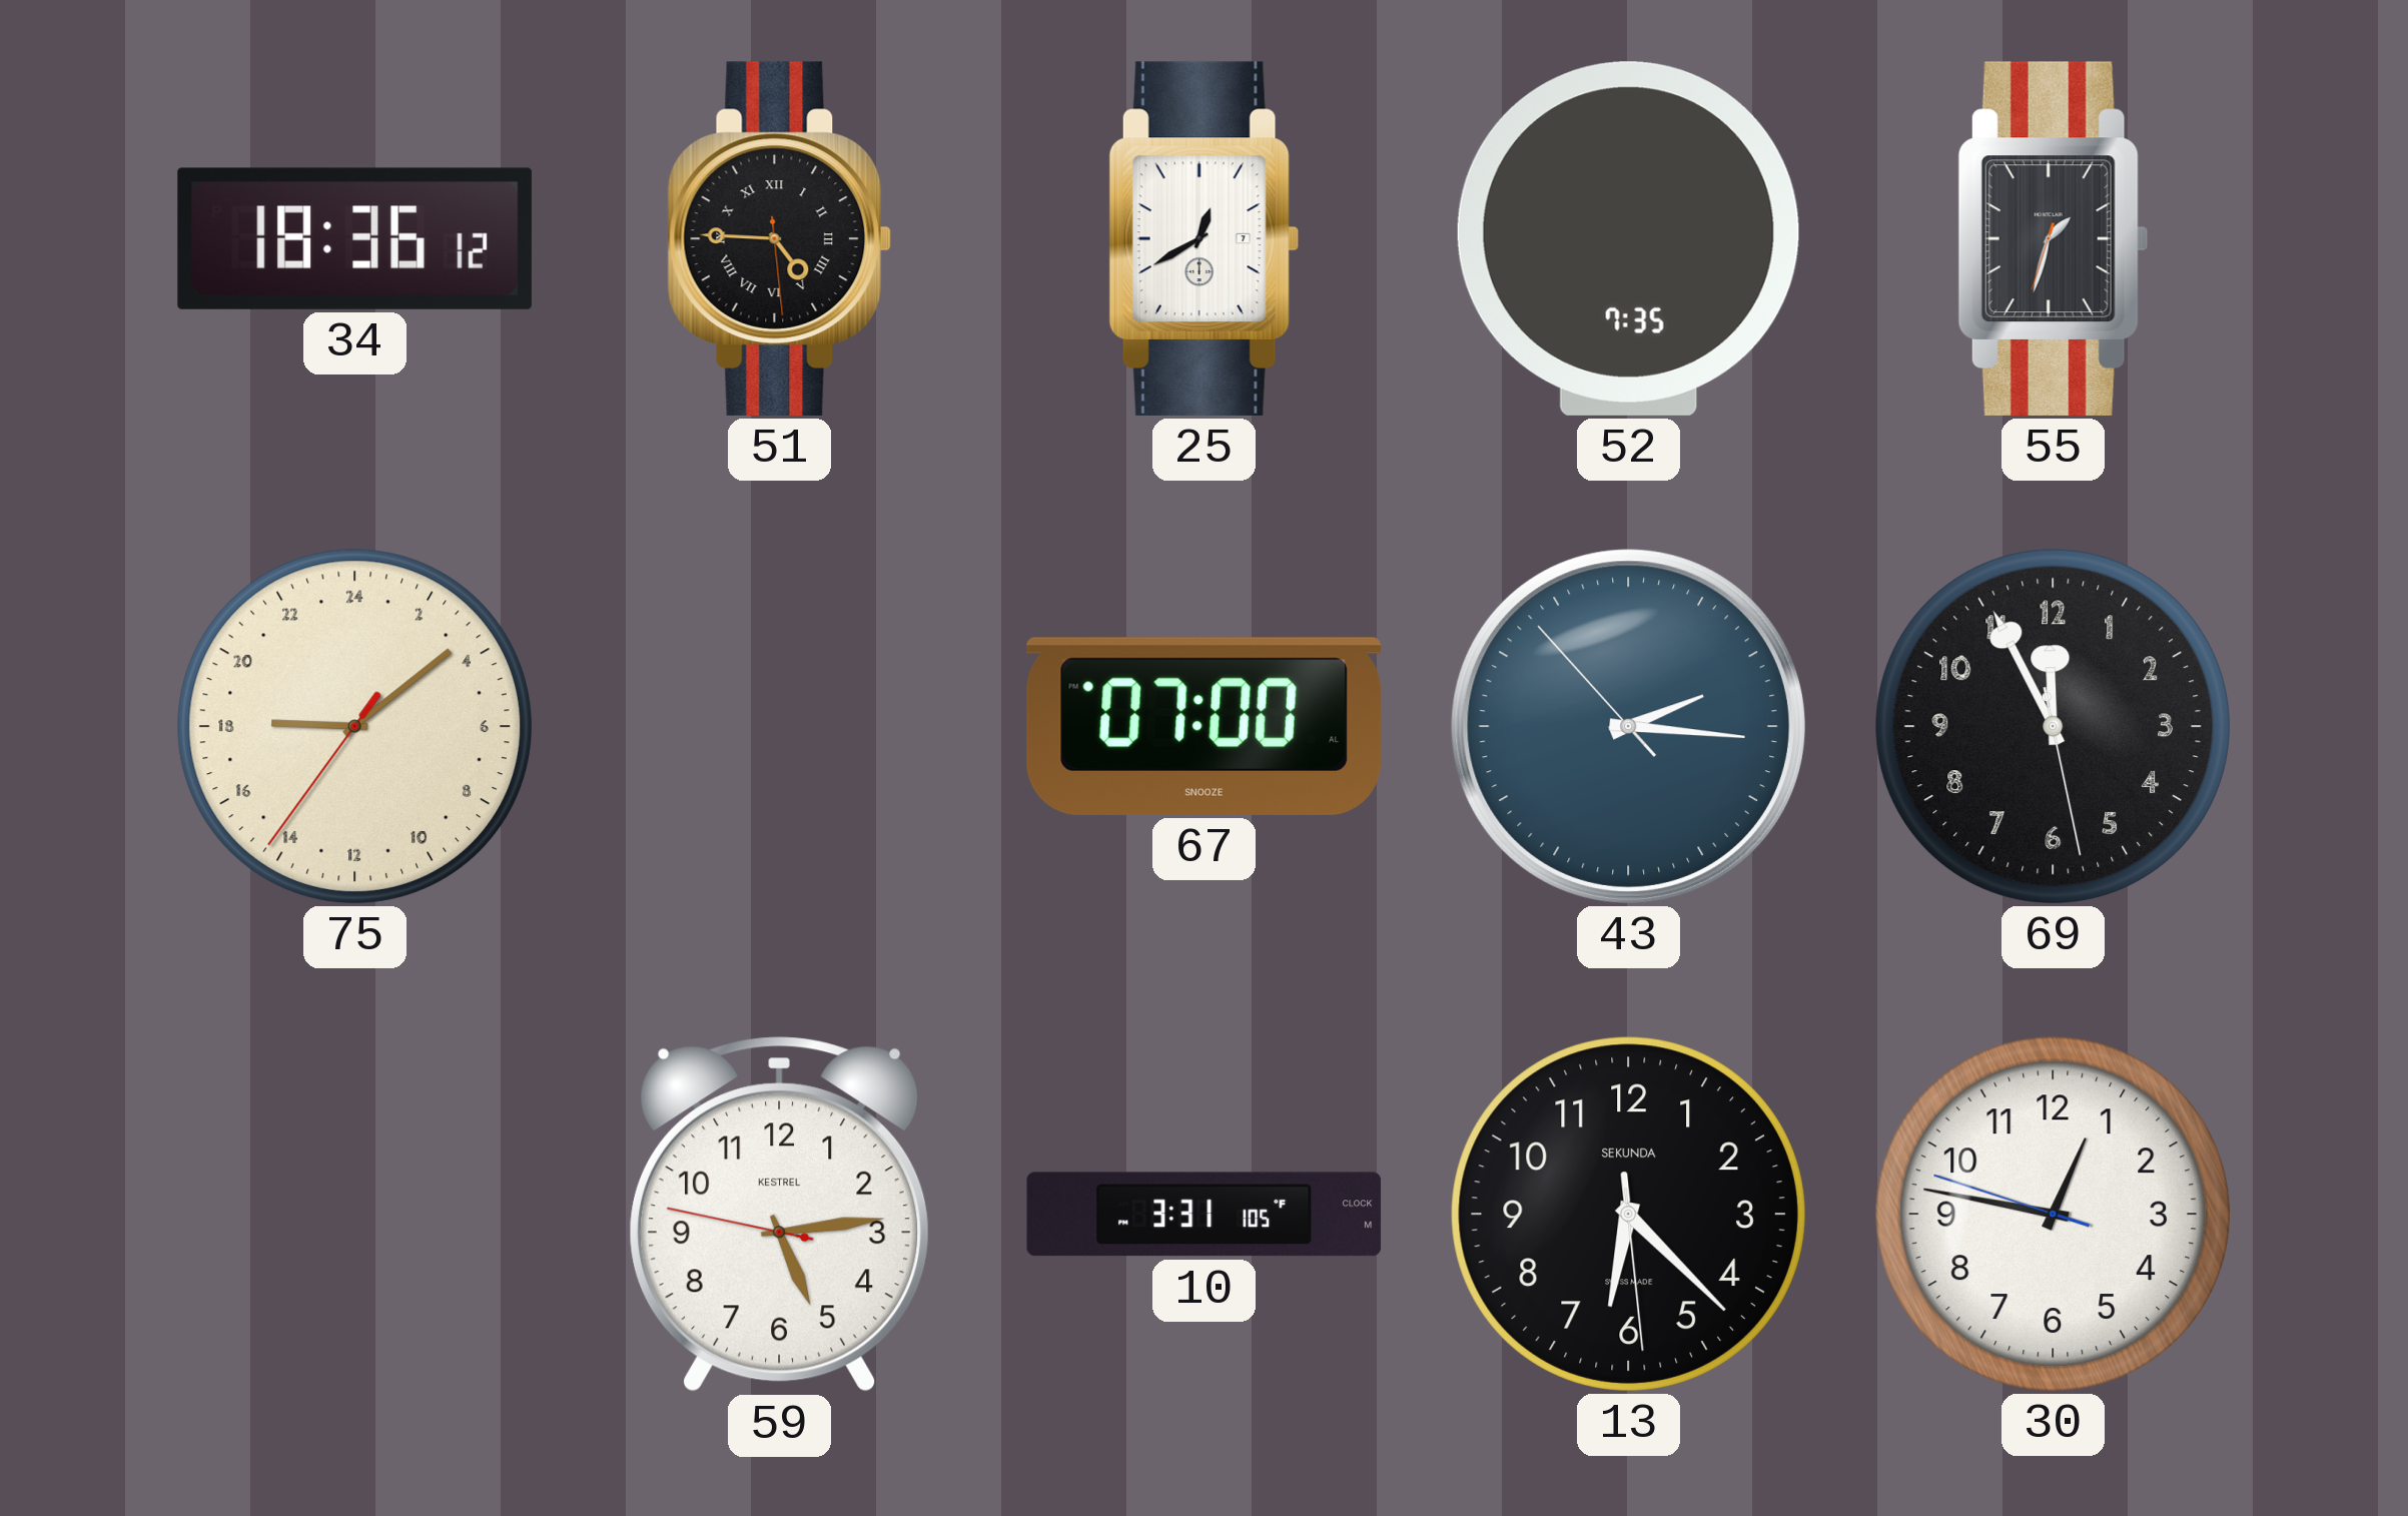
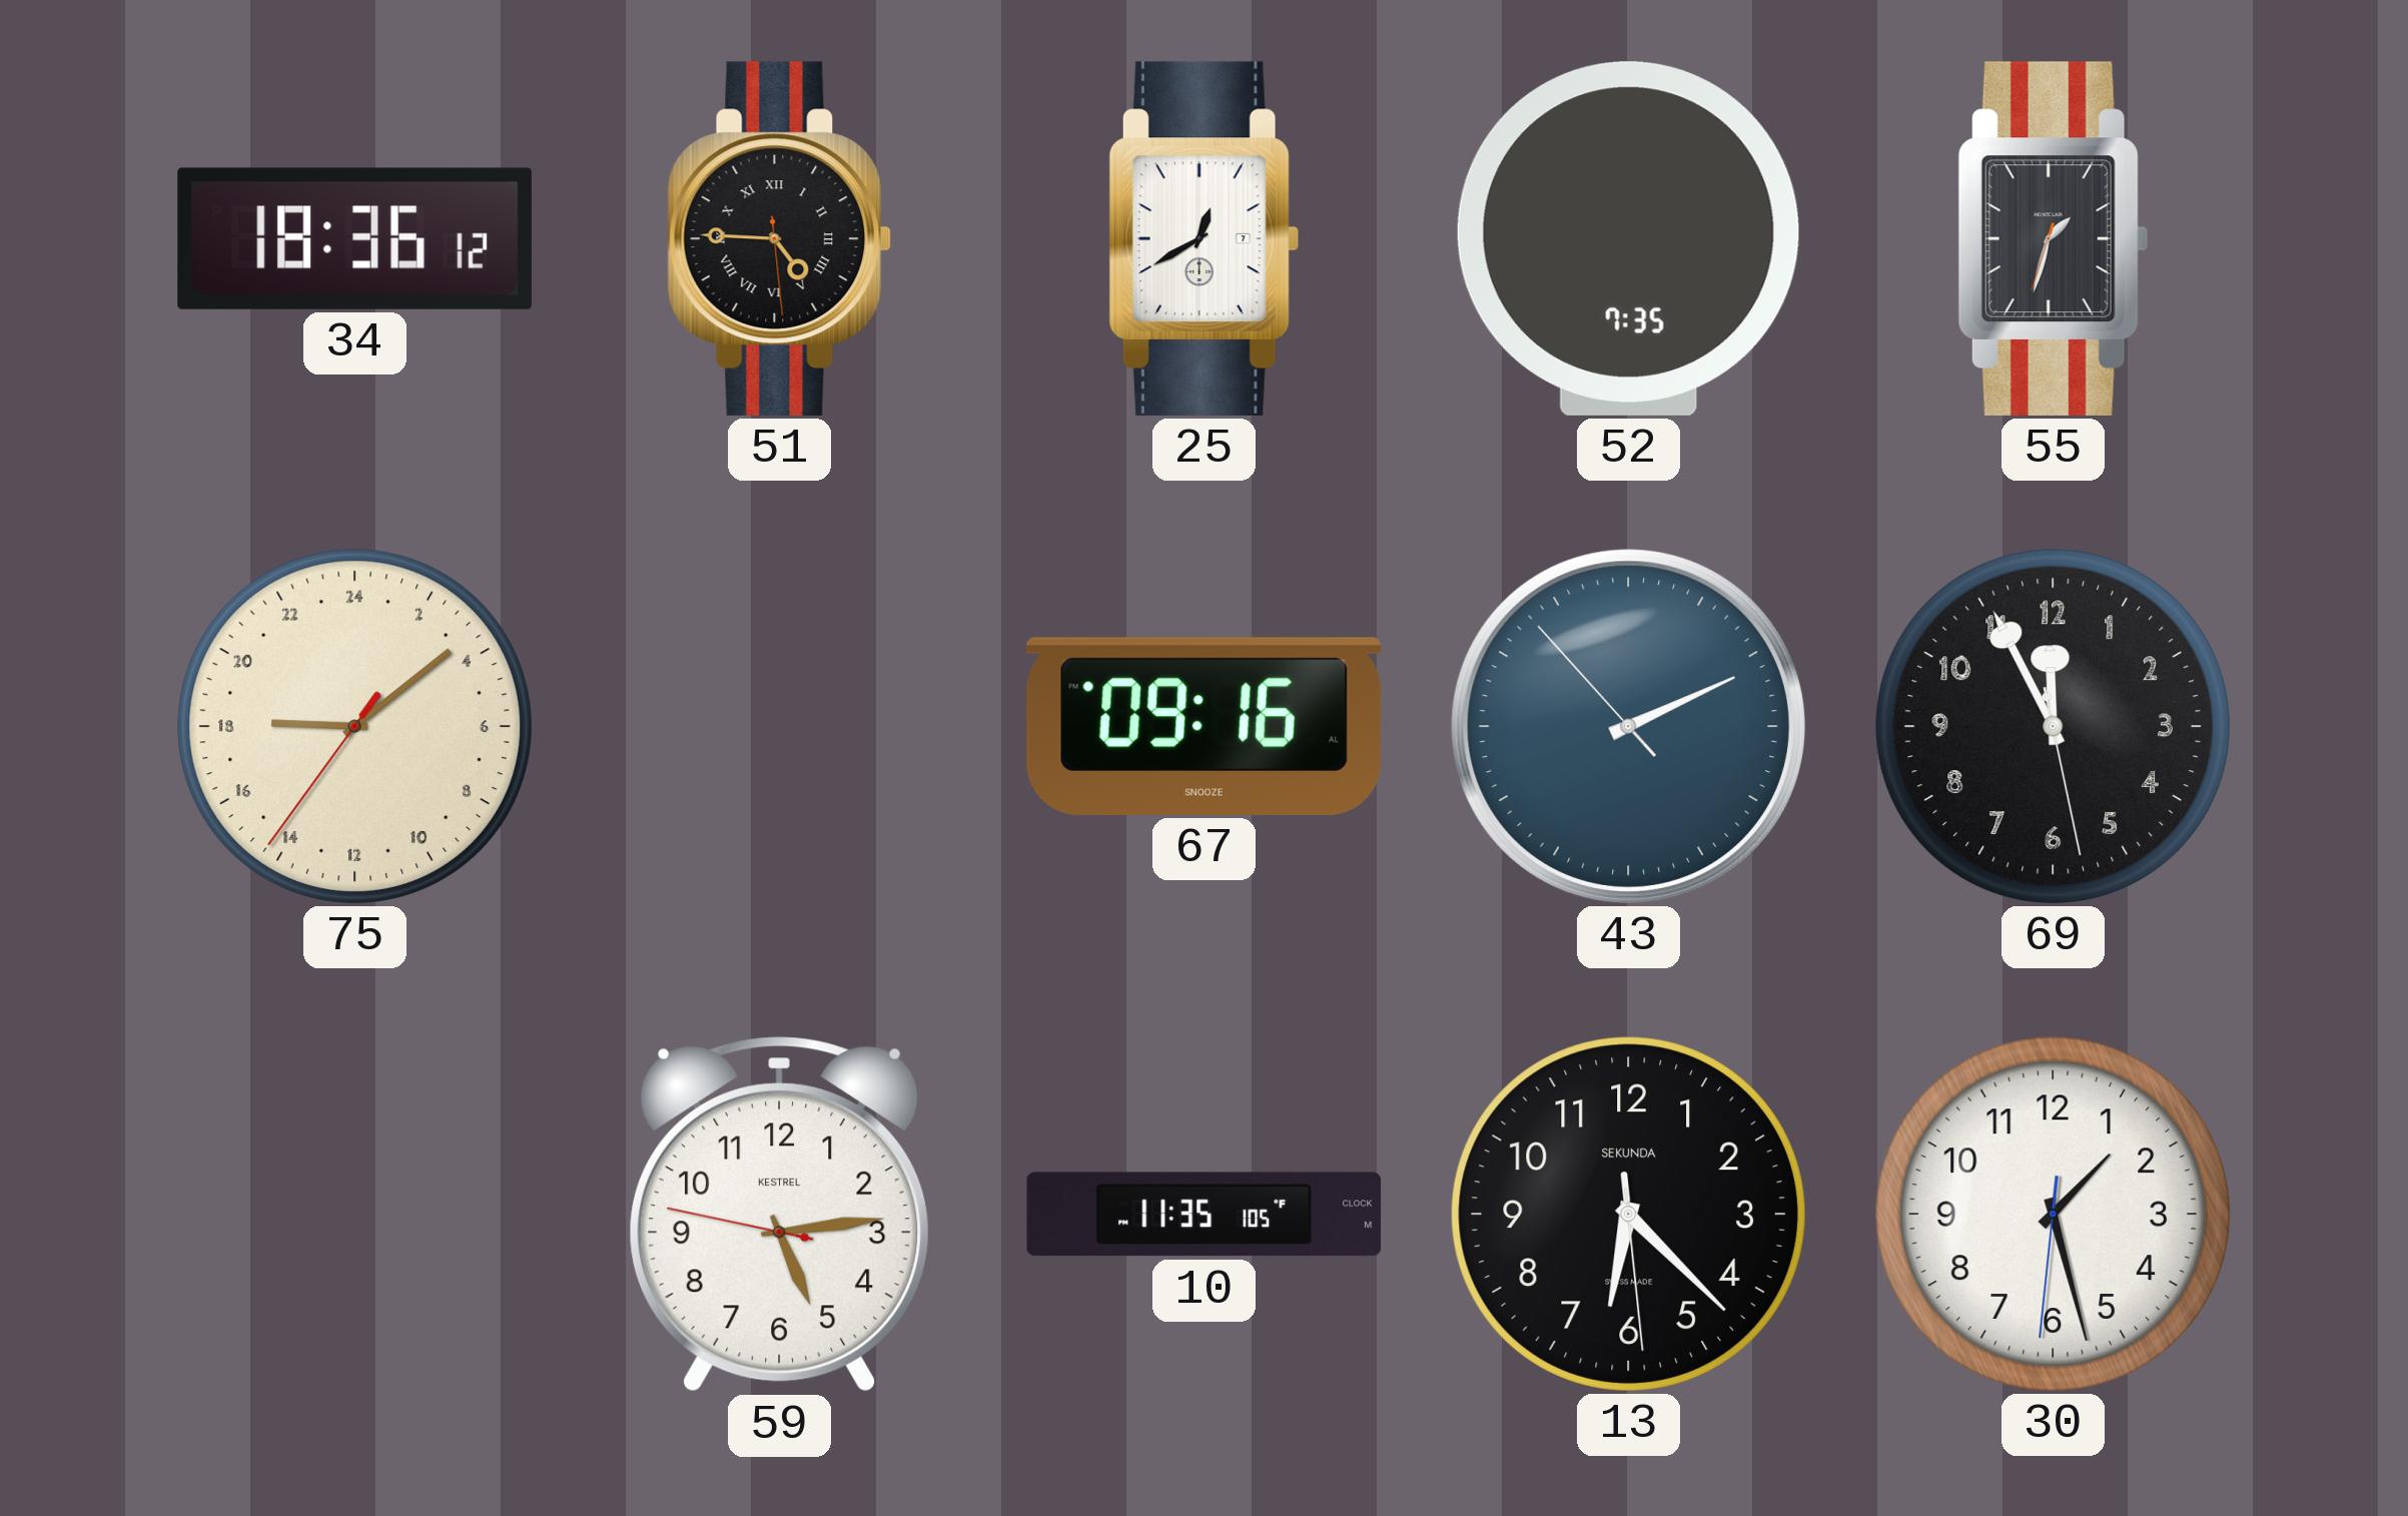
67: 07:00 -> 09:16
43: 2:15 -> 2:10
10: 3:31 -> 11:35
30: 12:46 -> 1:27
